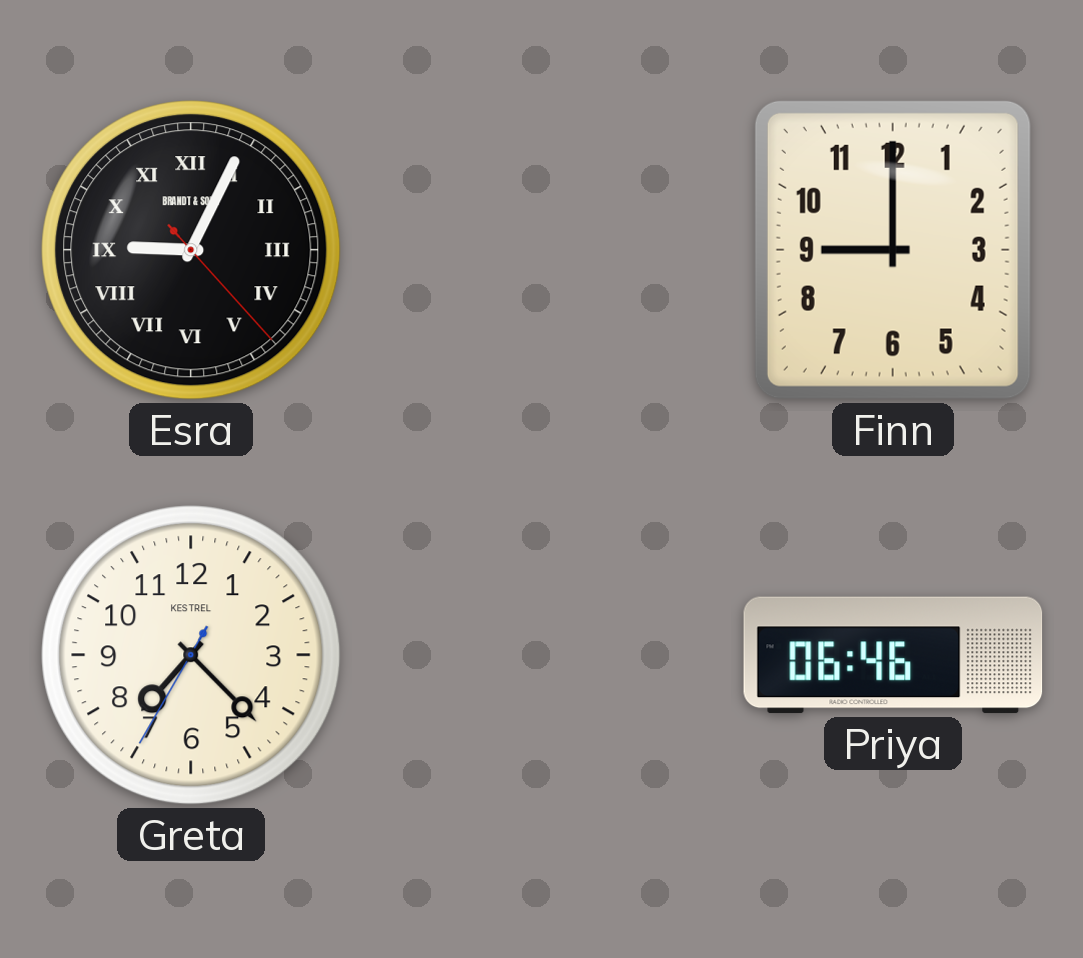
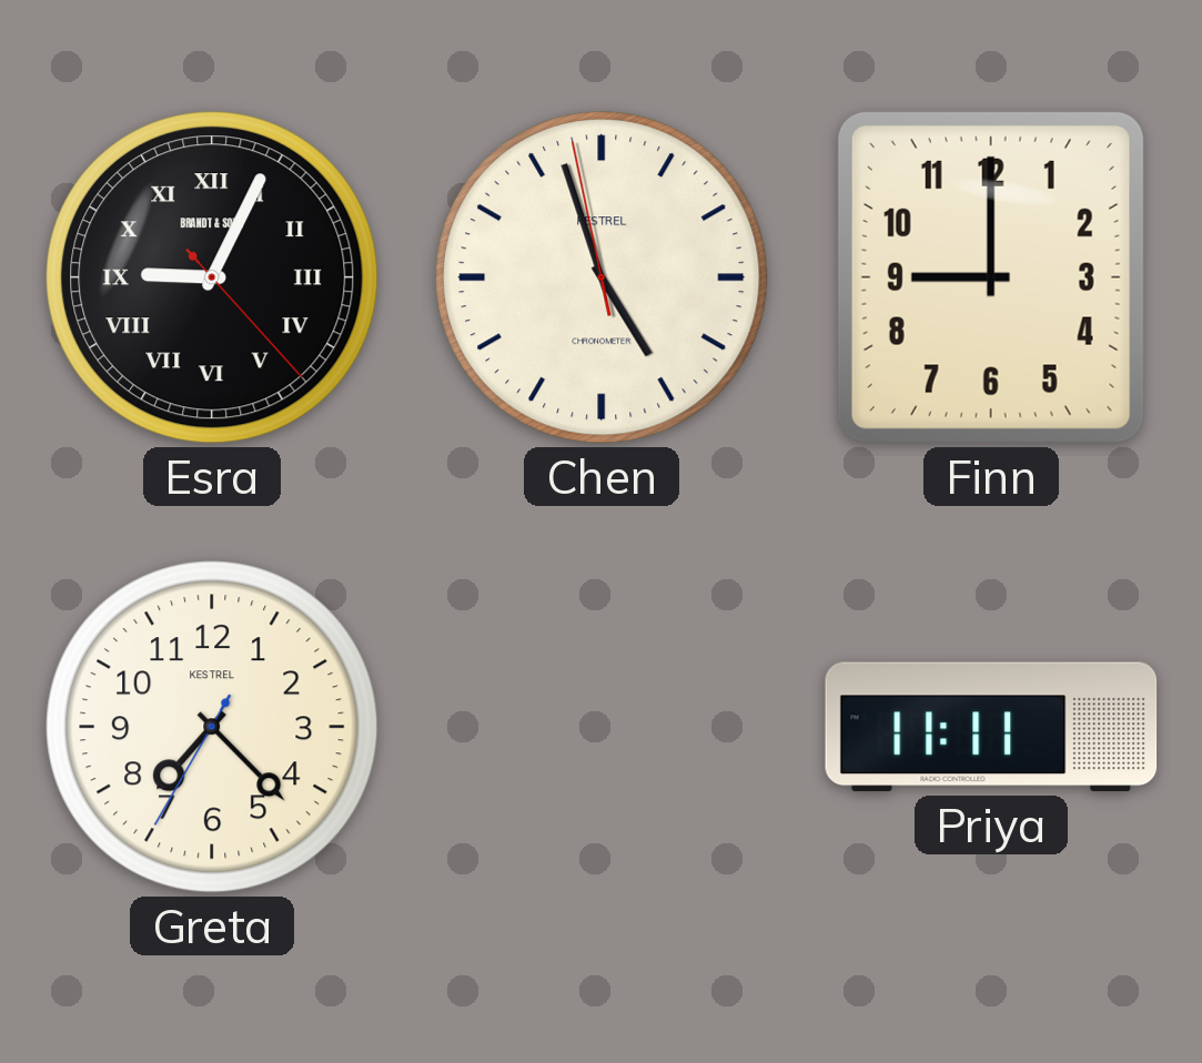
Chen: none -> 4:56
Priya: 06:46 -> 11:11
